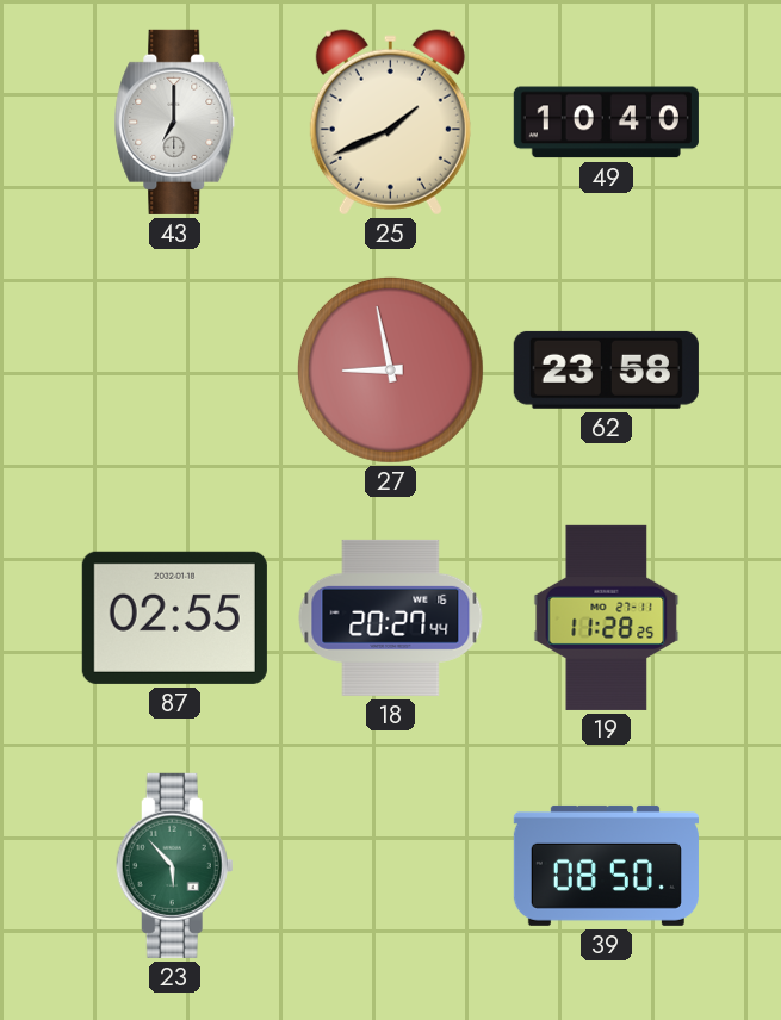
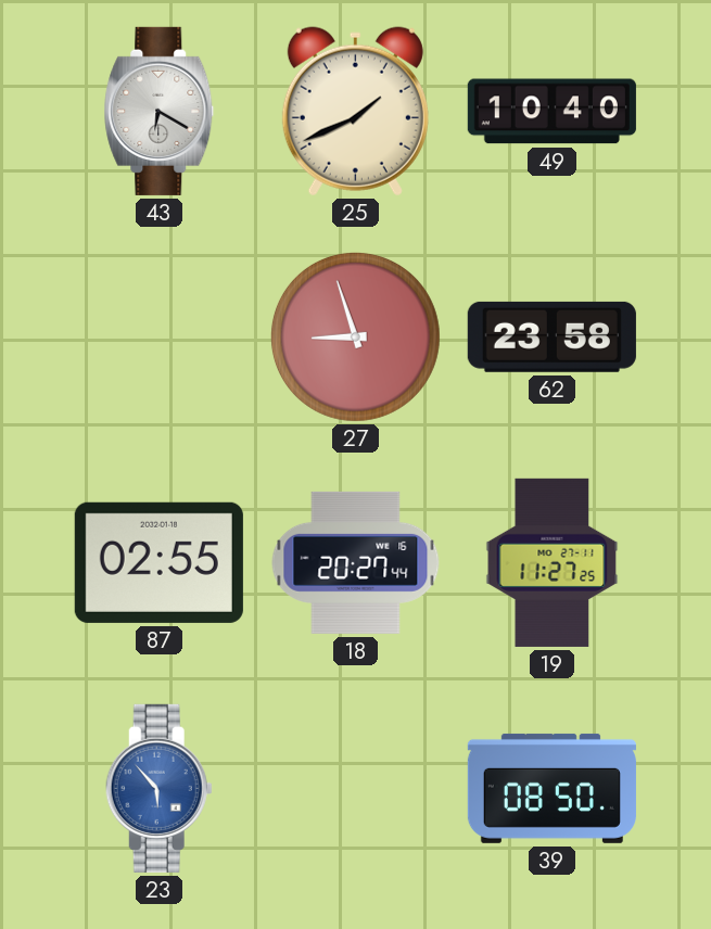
43: 7:00 -> 6:20
27: 8:58 -> 8:57
19: 11:28 -> 11:27
23 dial: green -> blue
